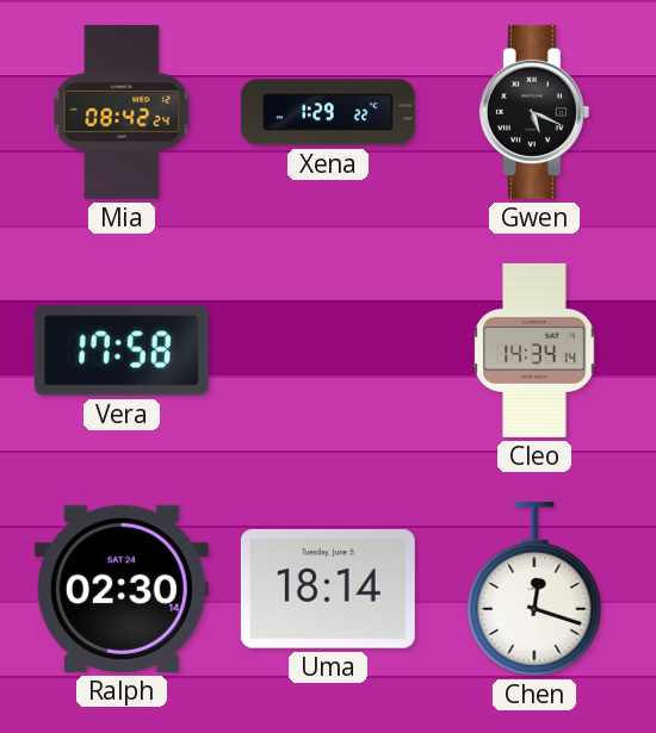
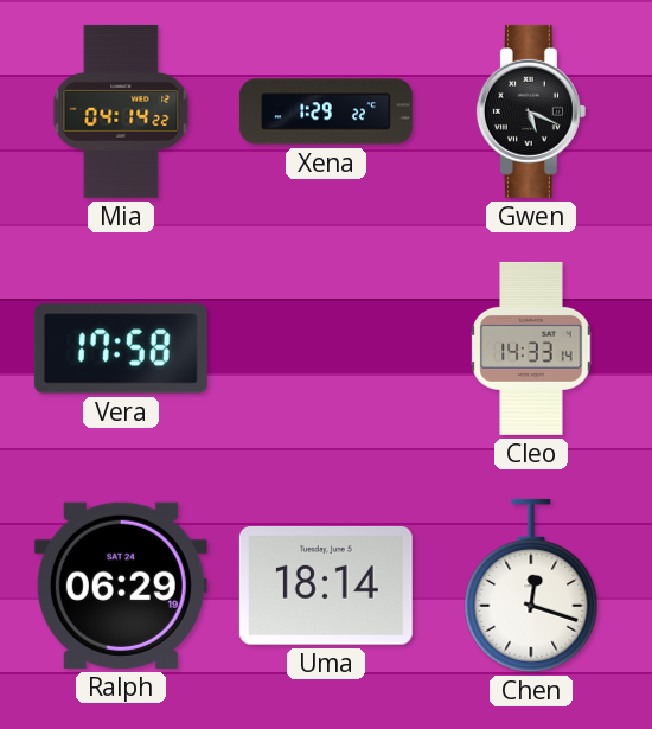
Mia: 08:42 -> 04:14
Cleo: 14:34 -> 14:33
Ralph: 02:30 -> 06:29
